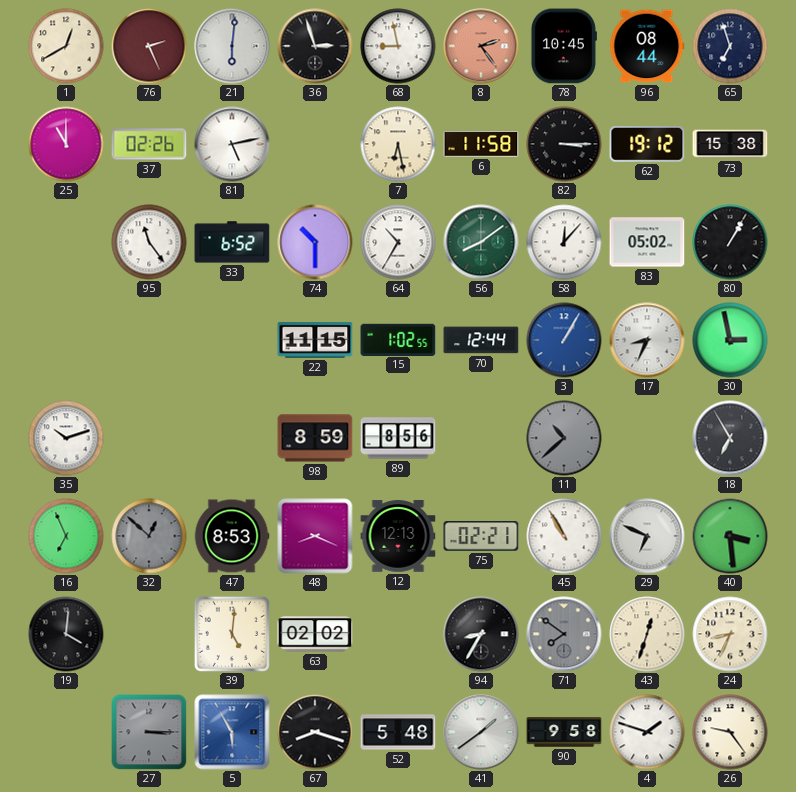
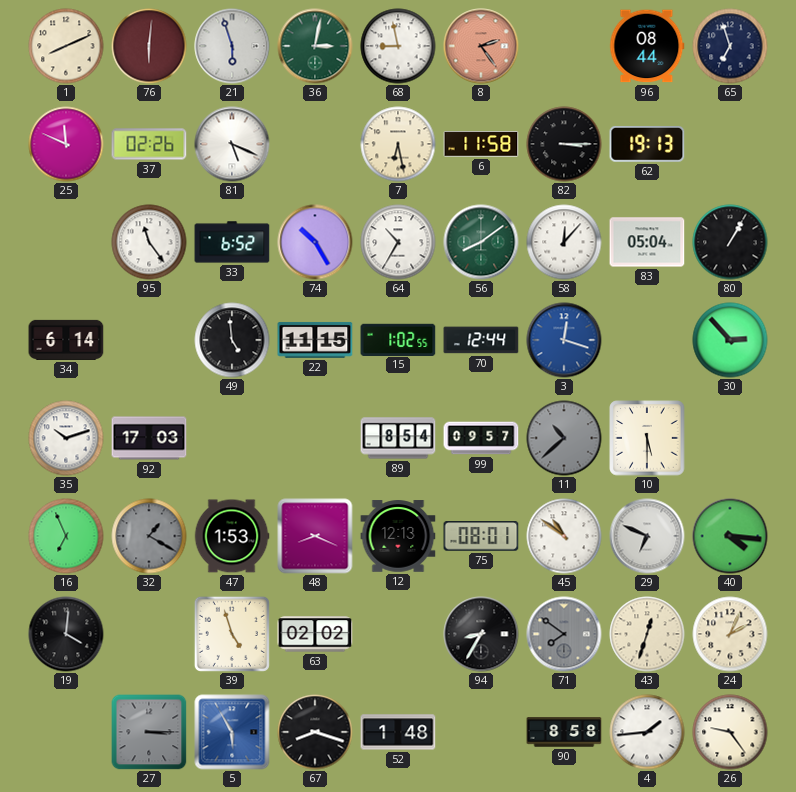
1: 12:40 -> 8:11
76: 2:26 -> 6:01
21: 6:01 -> 5:57
36: 2:57 -> 3:02
36 dial: black -> green
78: 10:45 -> none
25: 11:00 -> 11:49
81: 5:13 -> 5:19
62: 19:12 -> 19:13
73: 15:38 -> none
74: 10:30 -> 10:25
83: 05:02 -> 05:04
34: none -> 6:14
49: none -> 4:59
3: 1:05 -> 12:18
17: 8:34 -> none
30: 2:58 -> 2:53
92: none -> 17:03
98: 8:59 -> none
89: 8:56 -> 8:54
99: none -> 09:57
10: none -> 5:30
18: 6:55 -> none
32: 12:52 -> 1:20
47: 8:53 -> 1:53
75: 02:21 -> 08:01
45: 10:55 -> 10:51
40: 3:29 -> 4:16
39: 5:01 -> 4:57
24: 8:34 -> 2:04
52: 5:48 -> 1:48
41: 1:39 -> none
90: 9:58 -> 8:58
4: 1:48 -> 1:44
